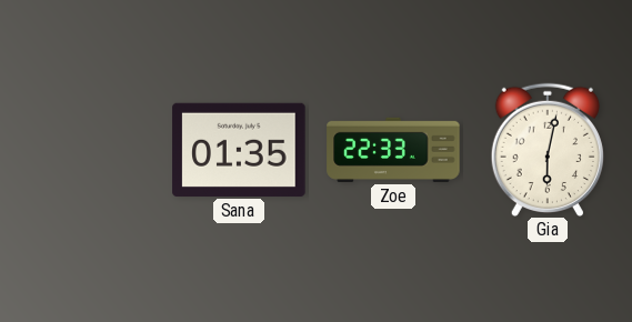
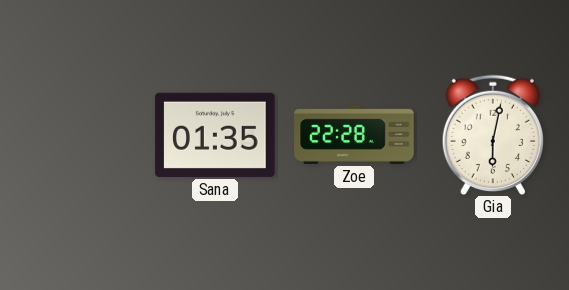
Zoe: 22:33 -> 22:28
